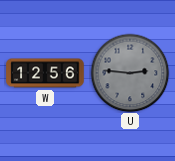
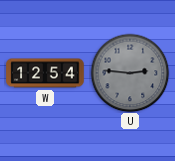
W: 12:56 -> 12:54
